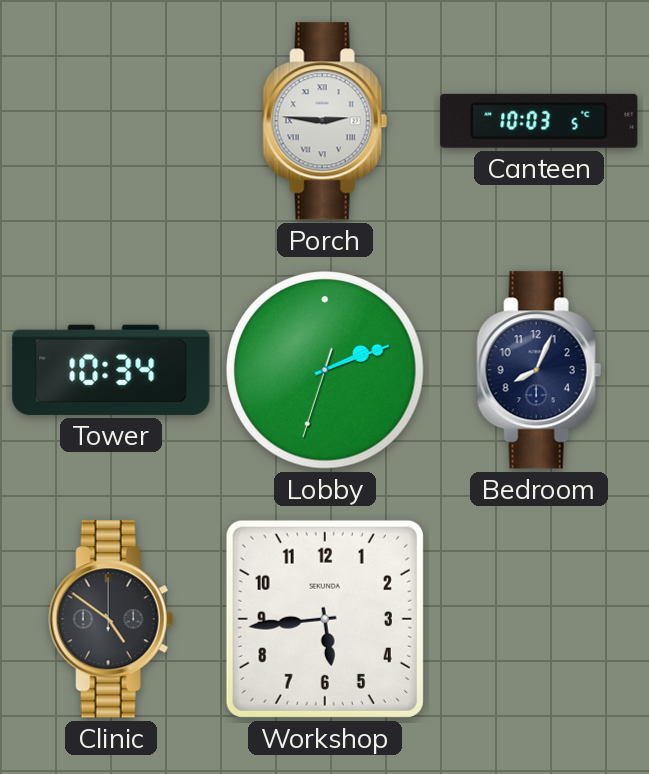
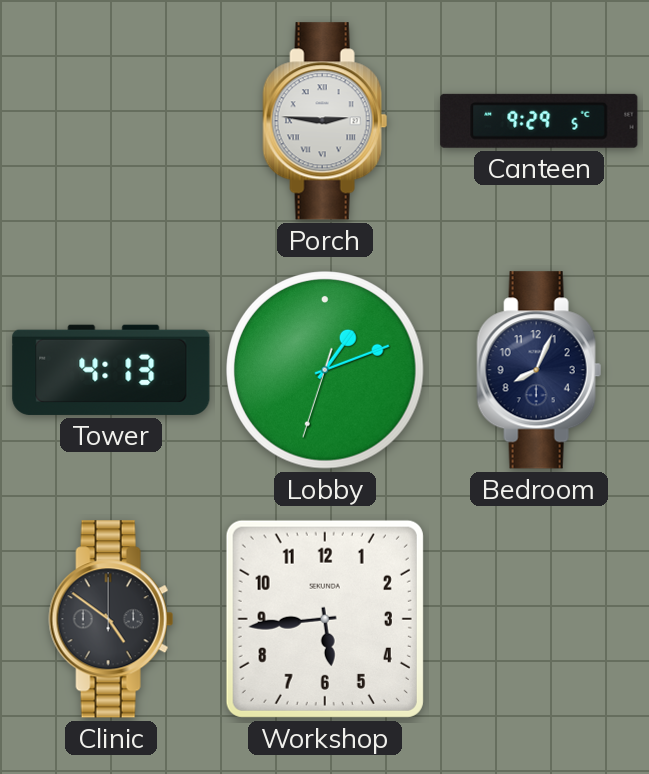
Canteen: 10:03 -> 9:29
Tower: 10:34 -> 4:13
Lobby: 2:11 -> 1:11
